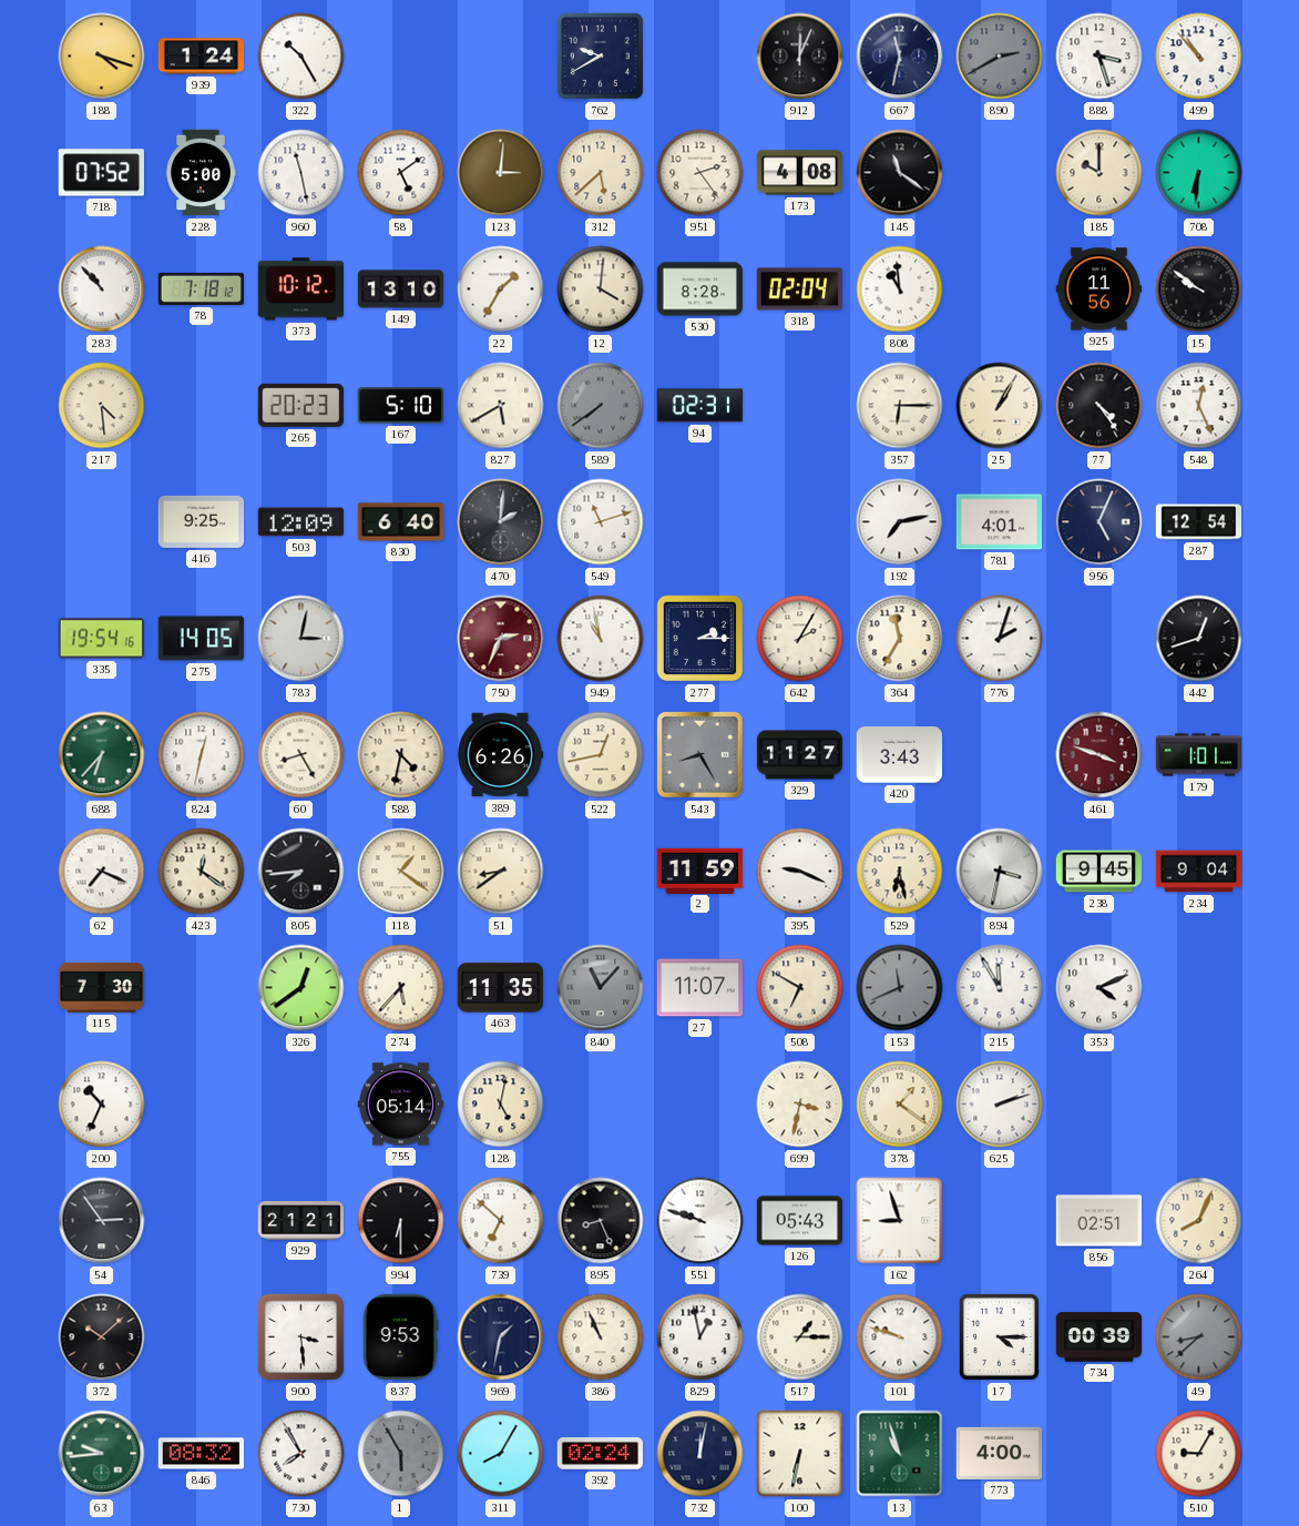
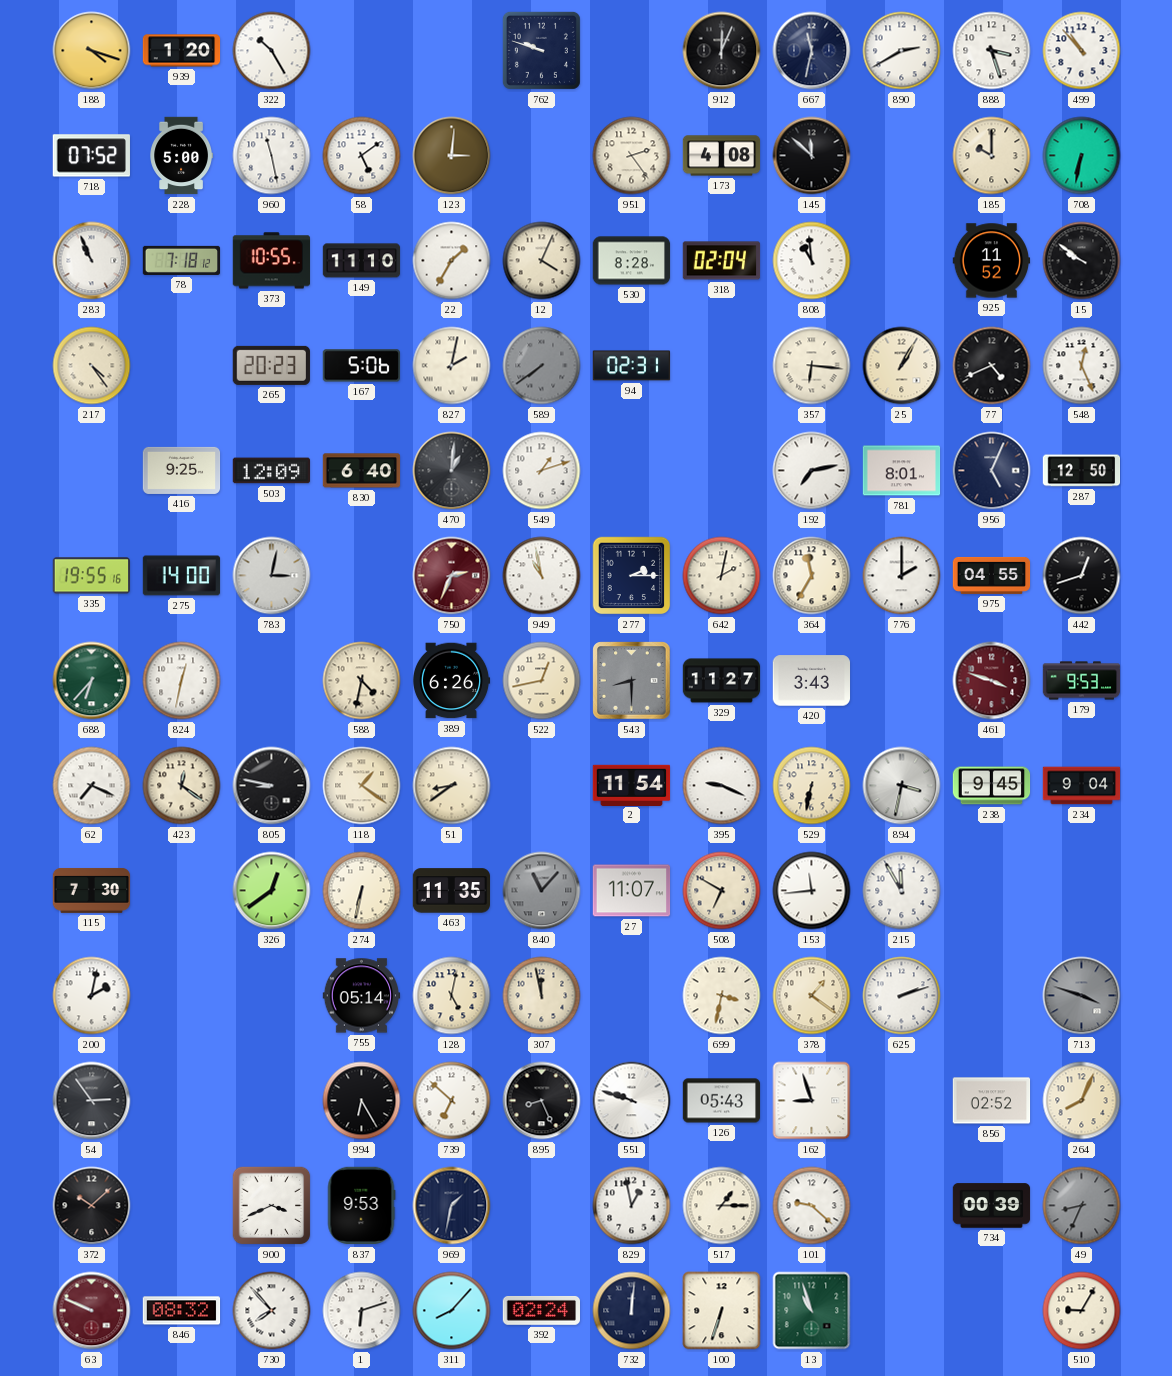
939: 1:24 -> 1:20
762: 9:40 -> 9:48
890 dial: grey -> white
312: 5:38 -> none
145: 11:21 -> 11:52
708: 6:31 -> 6:32
283: 10:53 -> 10:56
373: 10:12 -> 10:55
149: 13:10 -> 11:10
12: 4:01 -> 4:04
925: 11:56 -> 11:52
217: 4:29 -> 4:24
167: 5:10 -> 5:06
827: 5:40 -> 2:02
357: 6:15 -> 6:16
77: 4:24 -> 4:41
470: 2:01 -> 1:01
549: 11:12 -> 1:12
781: 4:01 -> 8:01
287: 12:54 -> 12:50
335: 19:54 -> 19:55
275: 14:05 -> 14:00
642: 2:05 -> 2:02
776: 2:03 -> 2:00
975: none -> 04:55
60: 8:25 -> none
543: 8:25 -> 8:30
179: 1:01 -> 9:53
805: 7:44 -> 8:47
2: 11:59 -> 11:54
529: 6:28 -> 6:32
274: 5:37 -> 6:32
153: 11:41 -> 11:44
153 dial: grey -> white
353: 4:11 -> none
200: 10:34 -> 2:02
307: none -> 11:58
713: none -> 3:48
929: 21:21 -> none
994: 6:30 -> 6:25
856: 02:51 -> 02:52
900: 3:29 -> 3:41
386: 10:56 -> none
101: 9:48 -> 9:22
17: 4:15 -> none
49: 8:38 -> 8:34
63: 9:44 -> 9:49
63 dial: green -> burgundy
730: 7:55 -> 7:53
1: 5:55 -> 6:12
1 dial: grey -> white
311: 8:05 -> 8:07
732: 12:02 -> 12:01
100: 6:32 -> 6:33
773: 4:00 -> none
